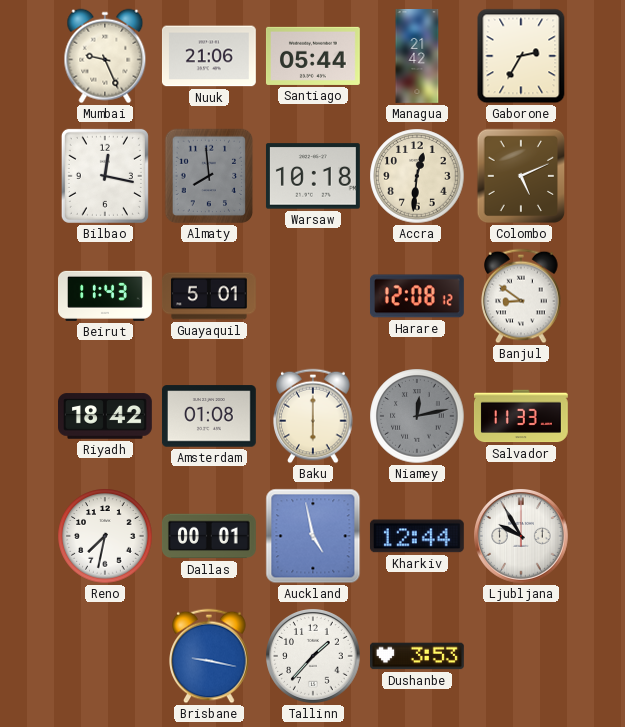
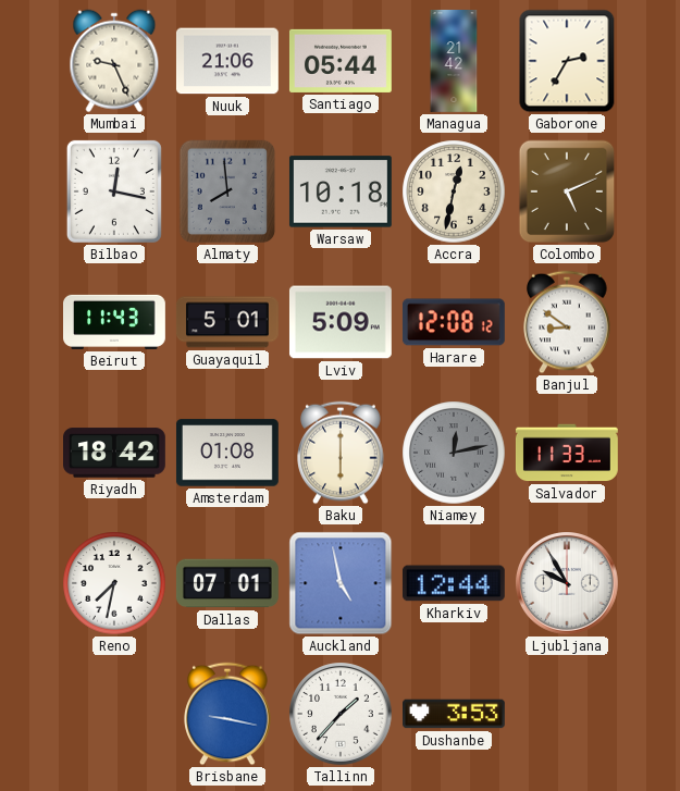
Accra: 12:31 -> 12:32
Lviv: none -> 5:09
Dallas: 00:01 -> 07:01
